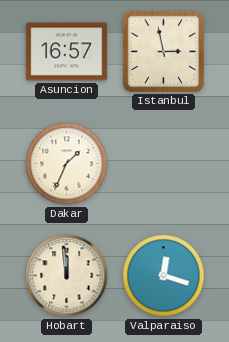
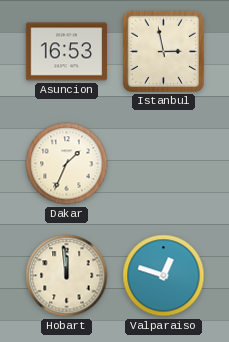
Asuncion: 16:57 -> 16:53
Valparaiso: 12:18 -> 12:48
